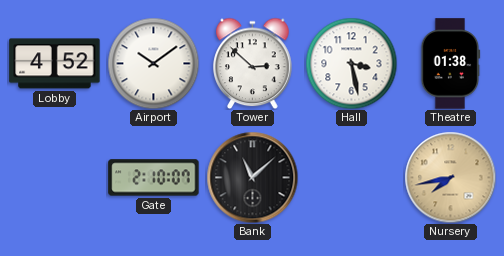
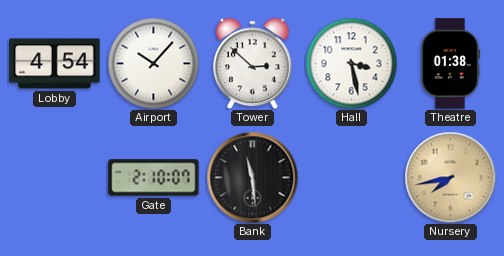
Lobby: 4:52 -> 4:54
Airport: 10:09 -> 10:07
Bank: 11:08 -> 11:29
